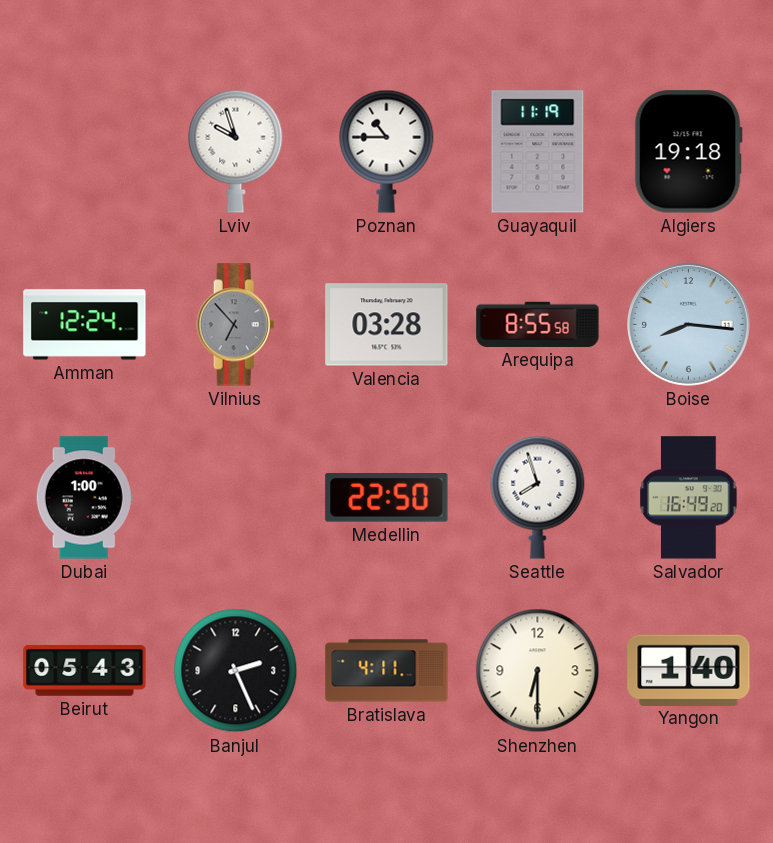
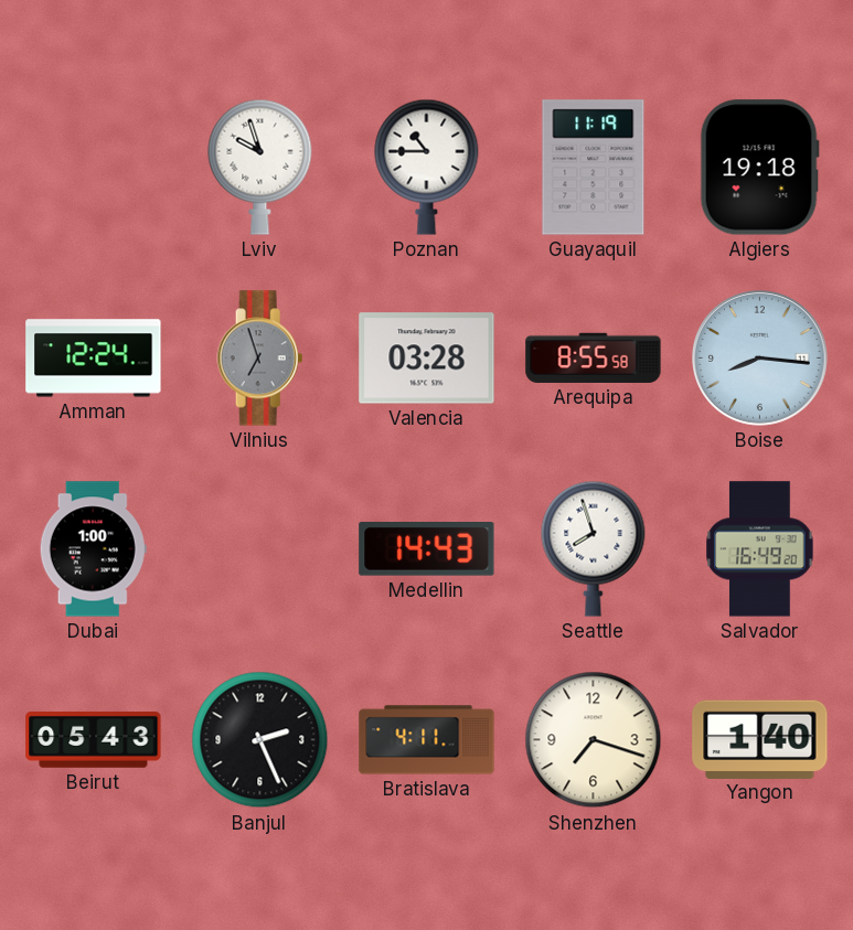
Vilnius: 6:53 -> 6:57
Medellin: 22:50 -> 14:43
Shenzhen: 6:30 -> 7:18
